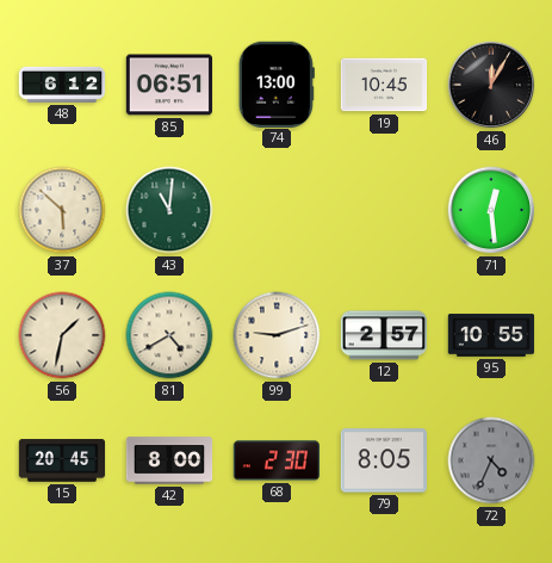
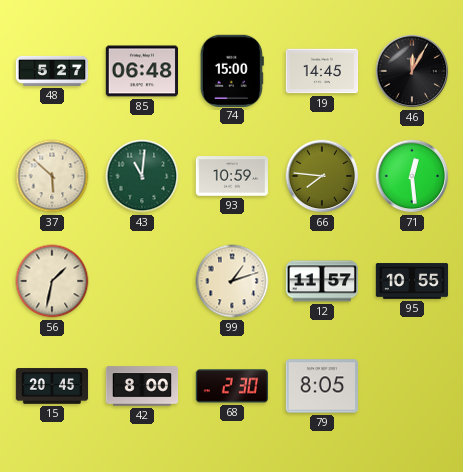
48: 6:12 -> 5:27
85: 06:51 -> 06:48
74: 13:00 -> 15:00
19: 10:45 -> 14:45
93: none -> 10:59
66: none -> 7:46
81: 4:40 -> none
99: 9:12 -> 1:12
12: 2:57 -> 11:57
72: 4:34 -> none
